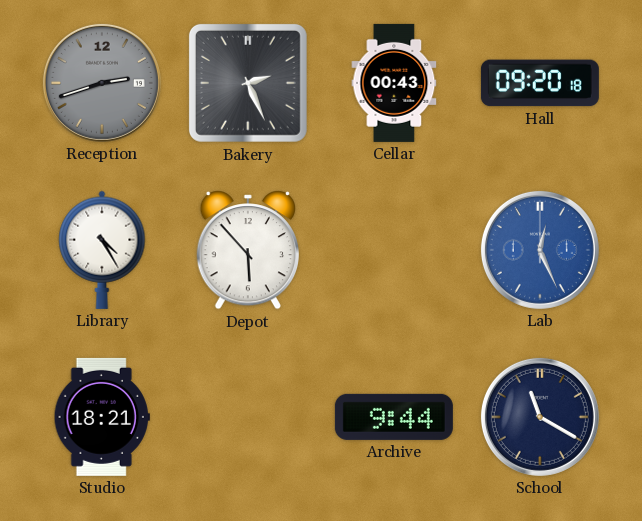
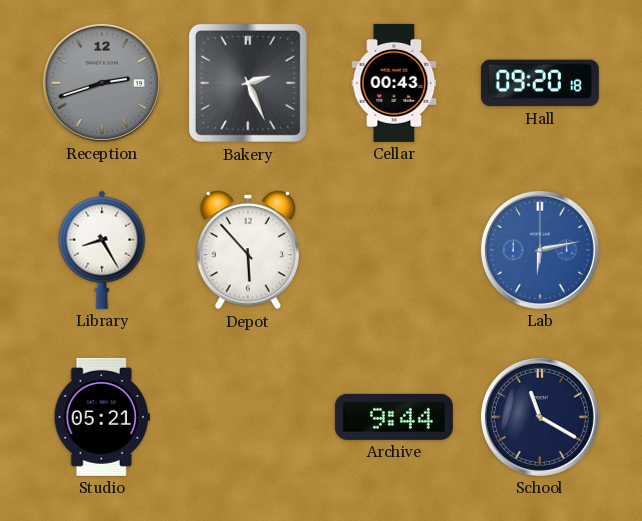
Library: 4:25 -> 8:25
Lab: 12:26 -> 6:13
Studio: 18:21 -> 05:21
